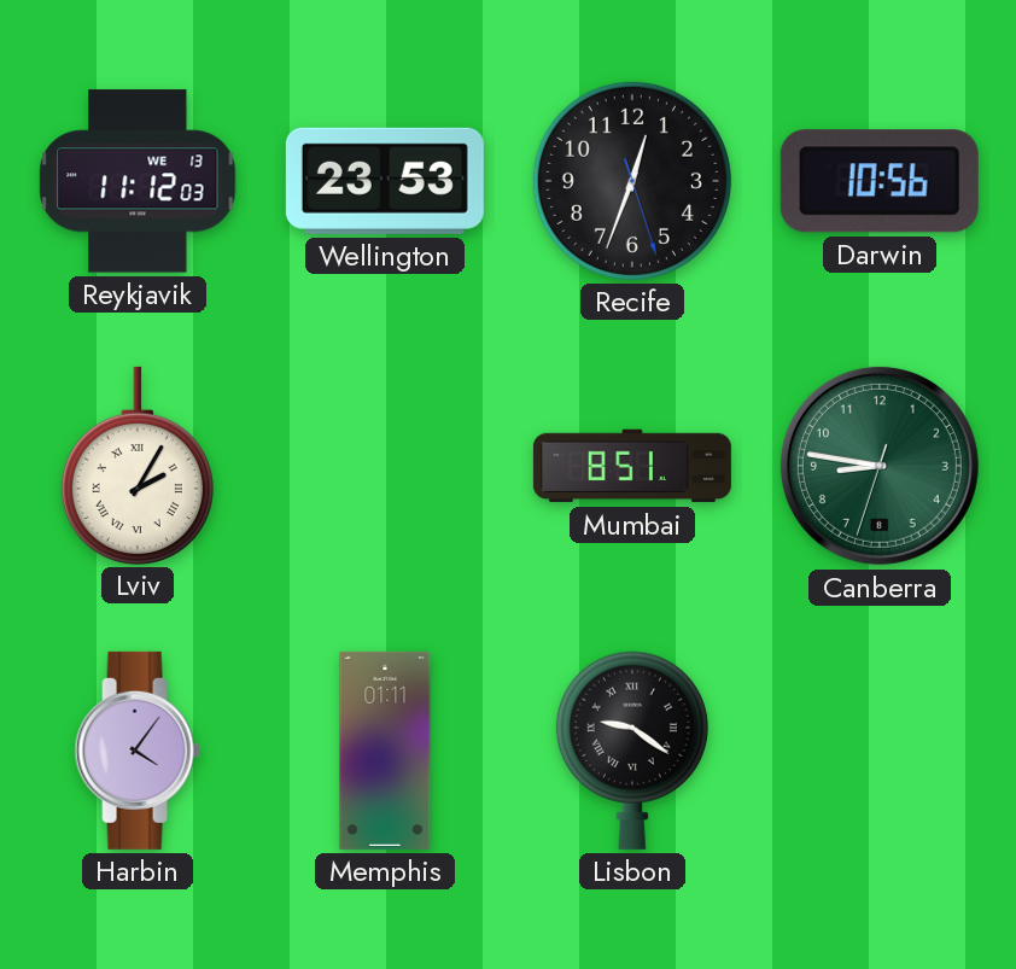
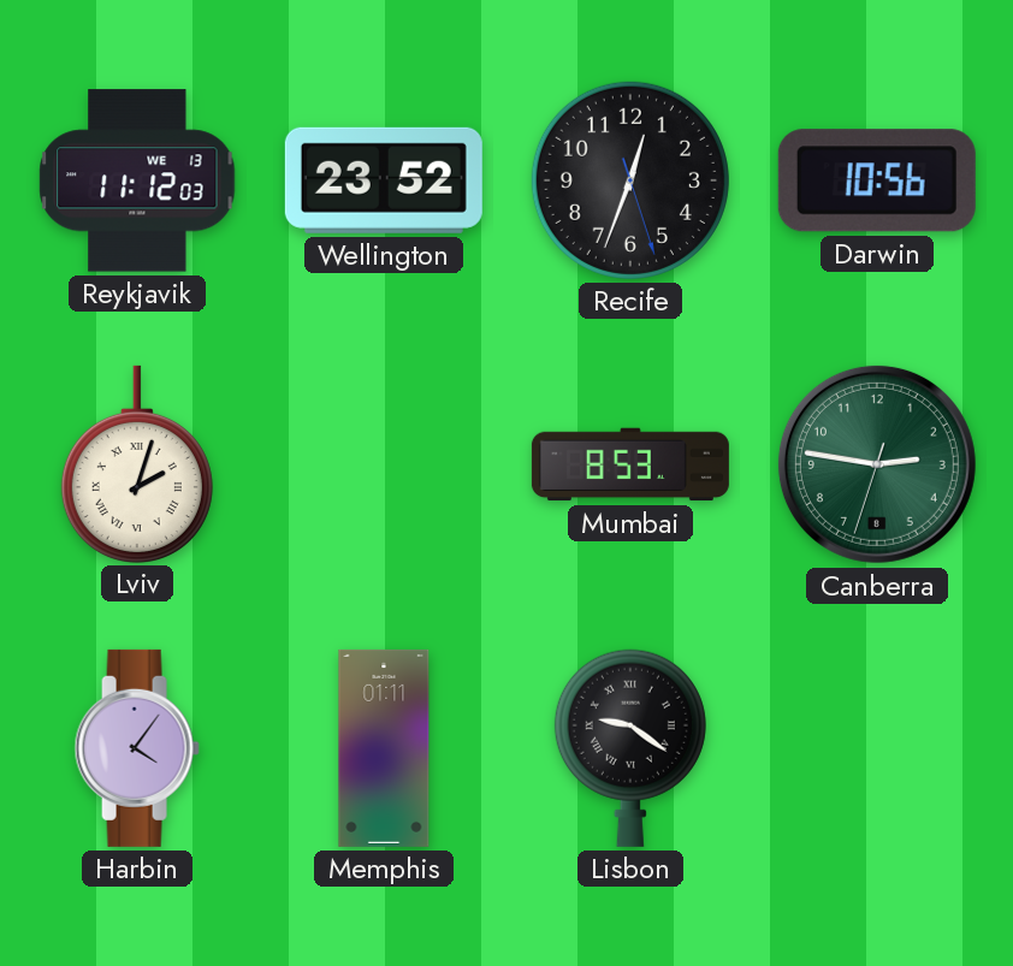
Wellington: 23:53 -> 23:52
Lviv: 2:05 -> 2:03
Mumbai: 8:51 -> 8:53
Canberra: 8:46 -> 2:46
